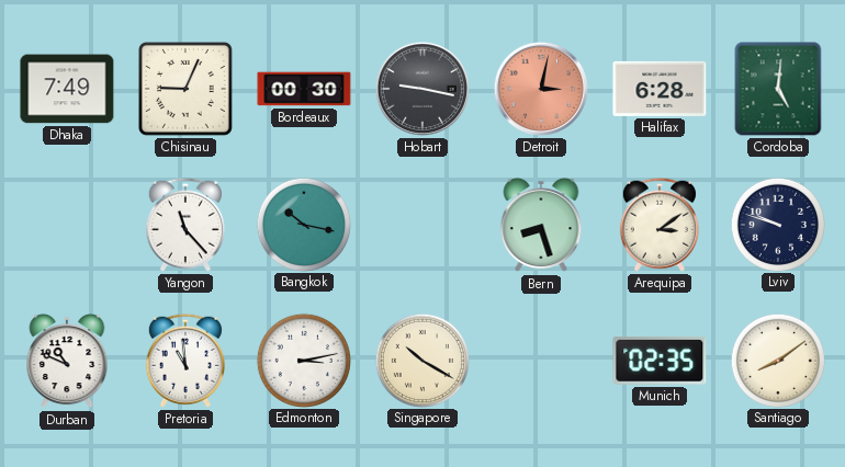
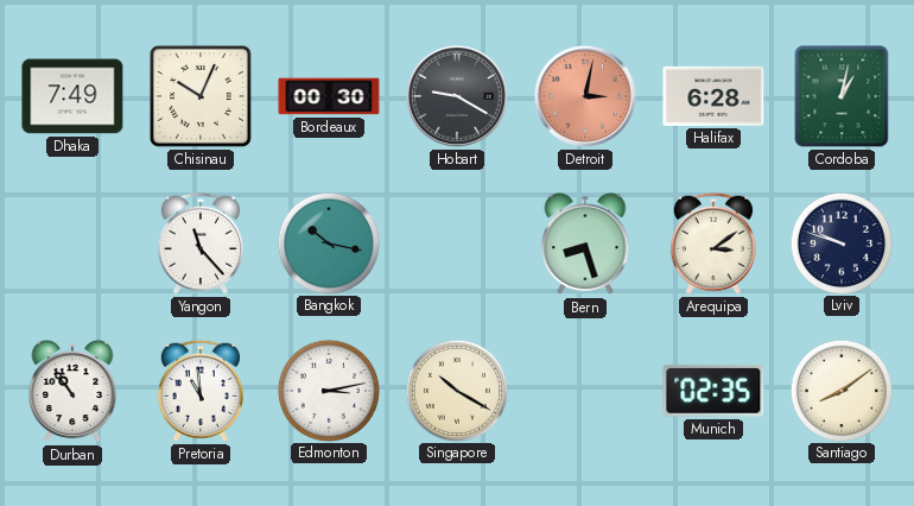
Chisinau: 9:04 -> 10:04
Hobart: 9:17 -> 9:20
Cordoba: 5:01 -> 1:02
Durban: 10:49 -> 10:54
